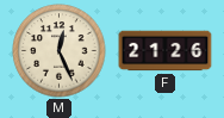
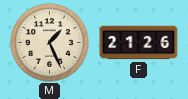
M: 12:26 -> 1:26
